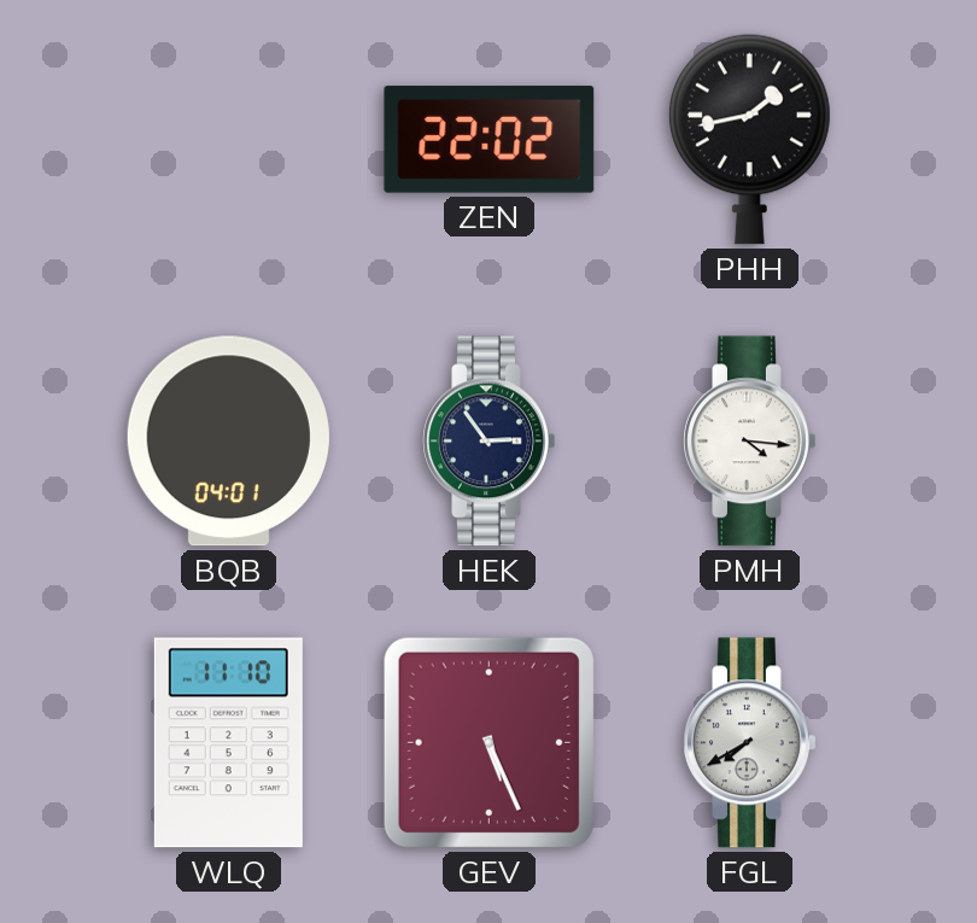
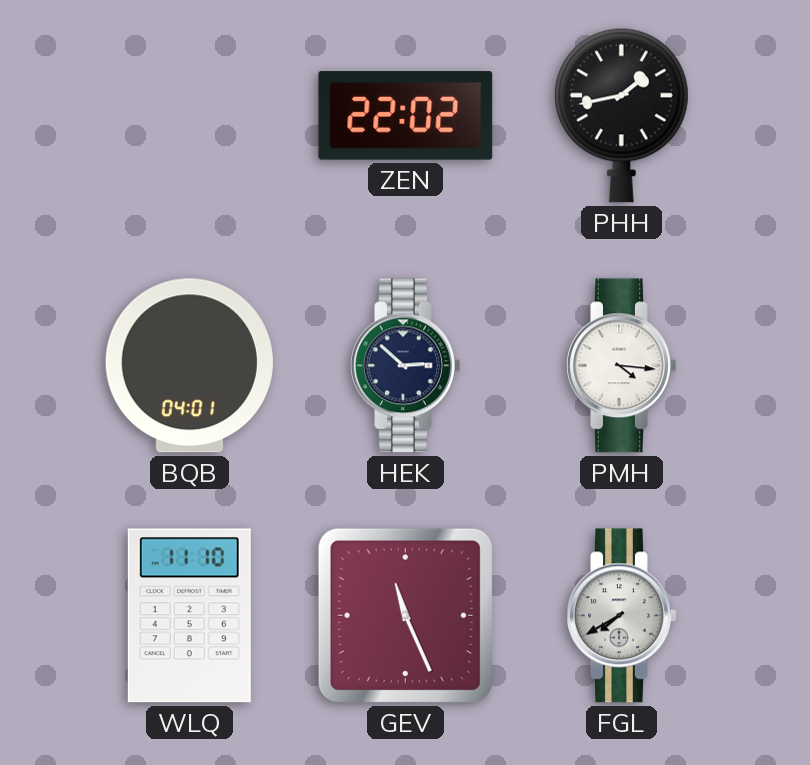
HEK: 2:54 -> 2:52
GEV: 5:26 -> 11:26
